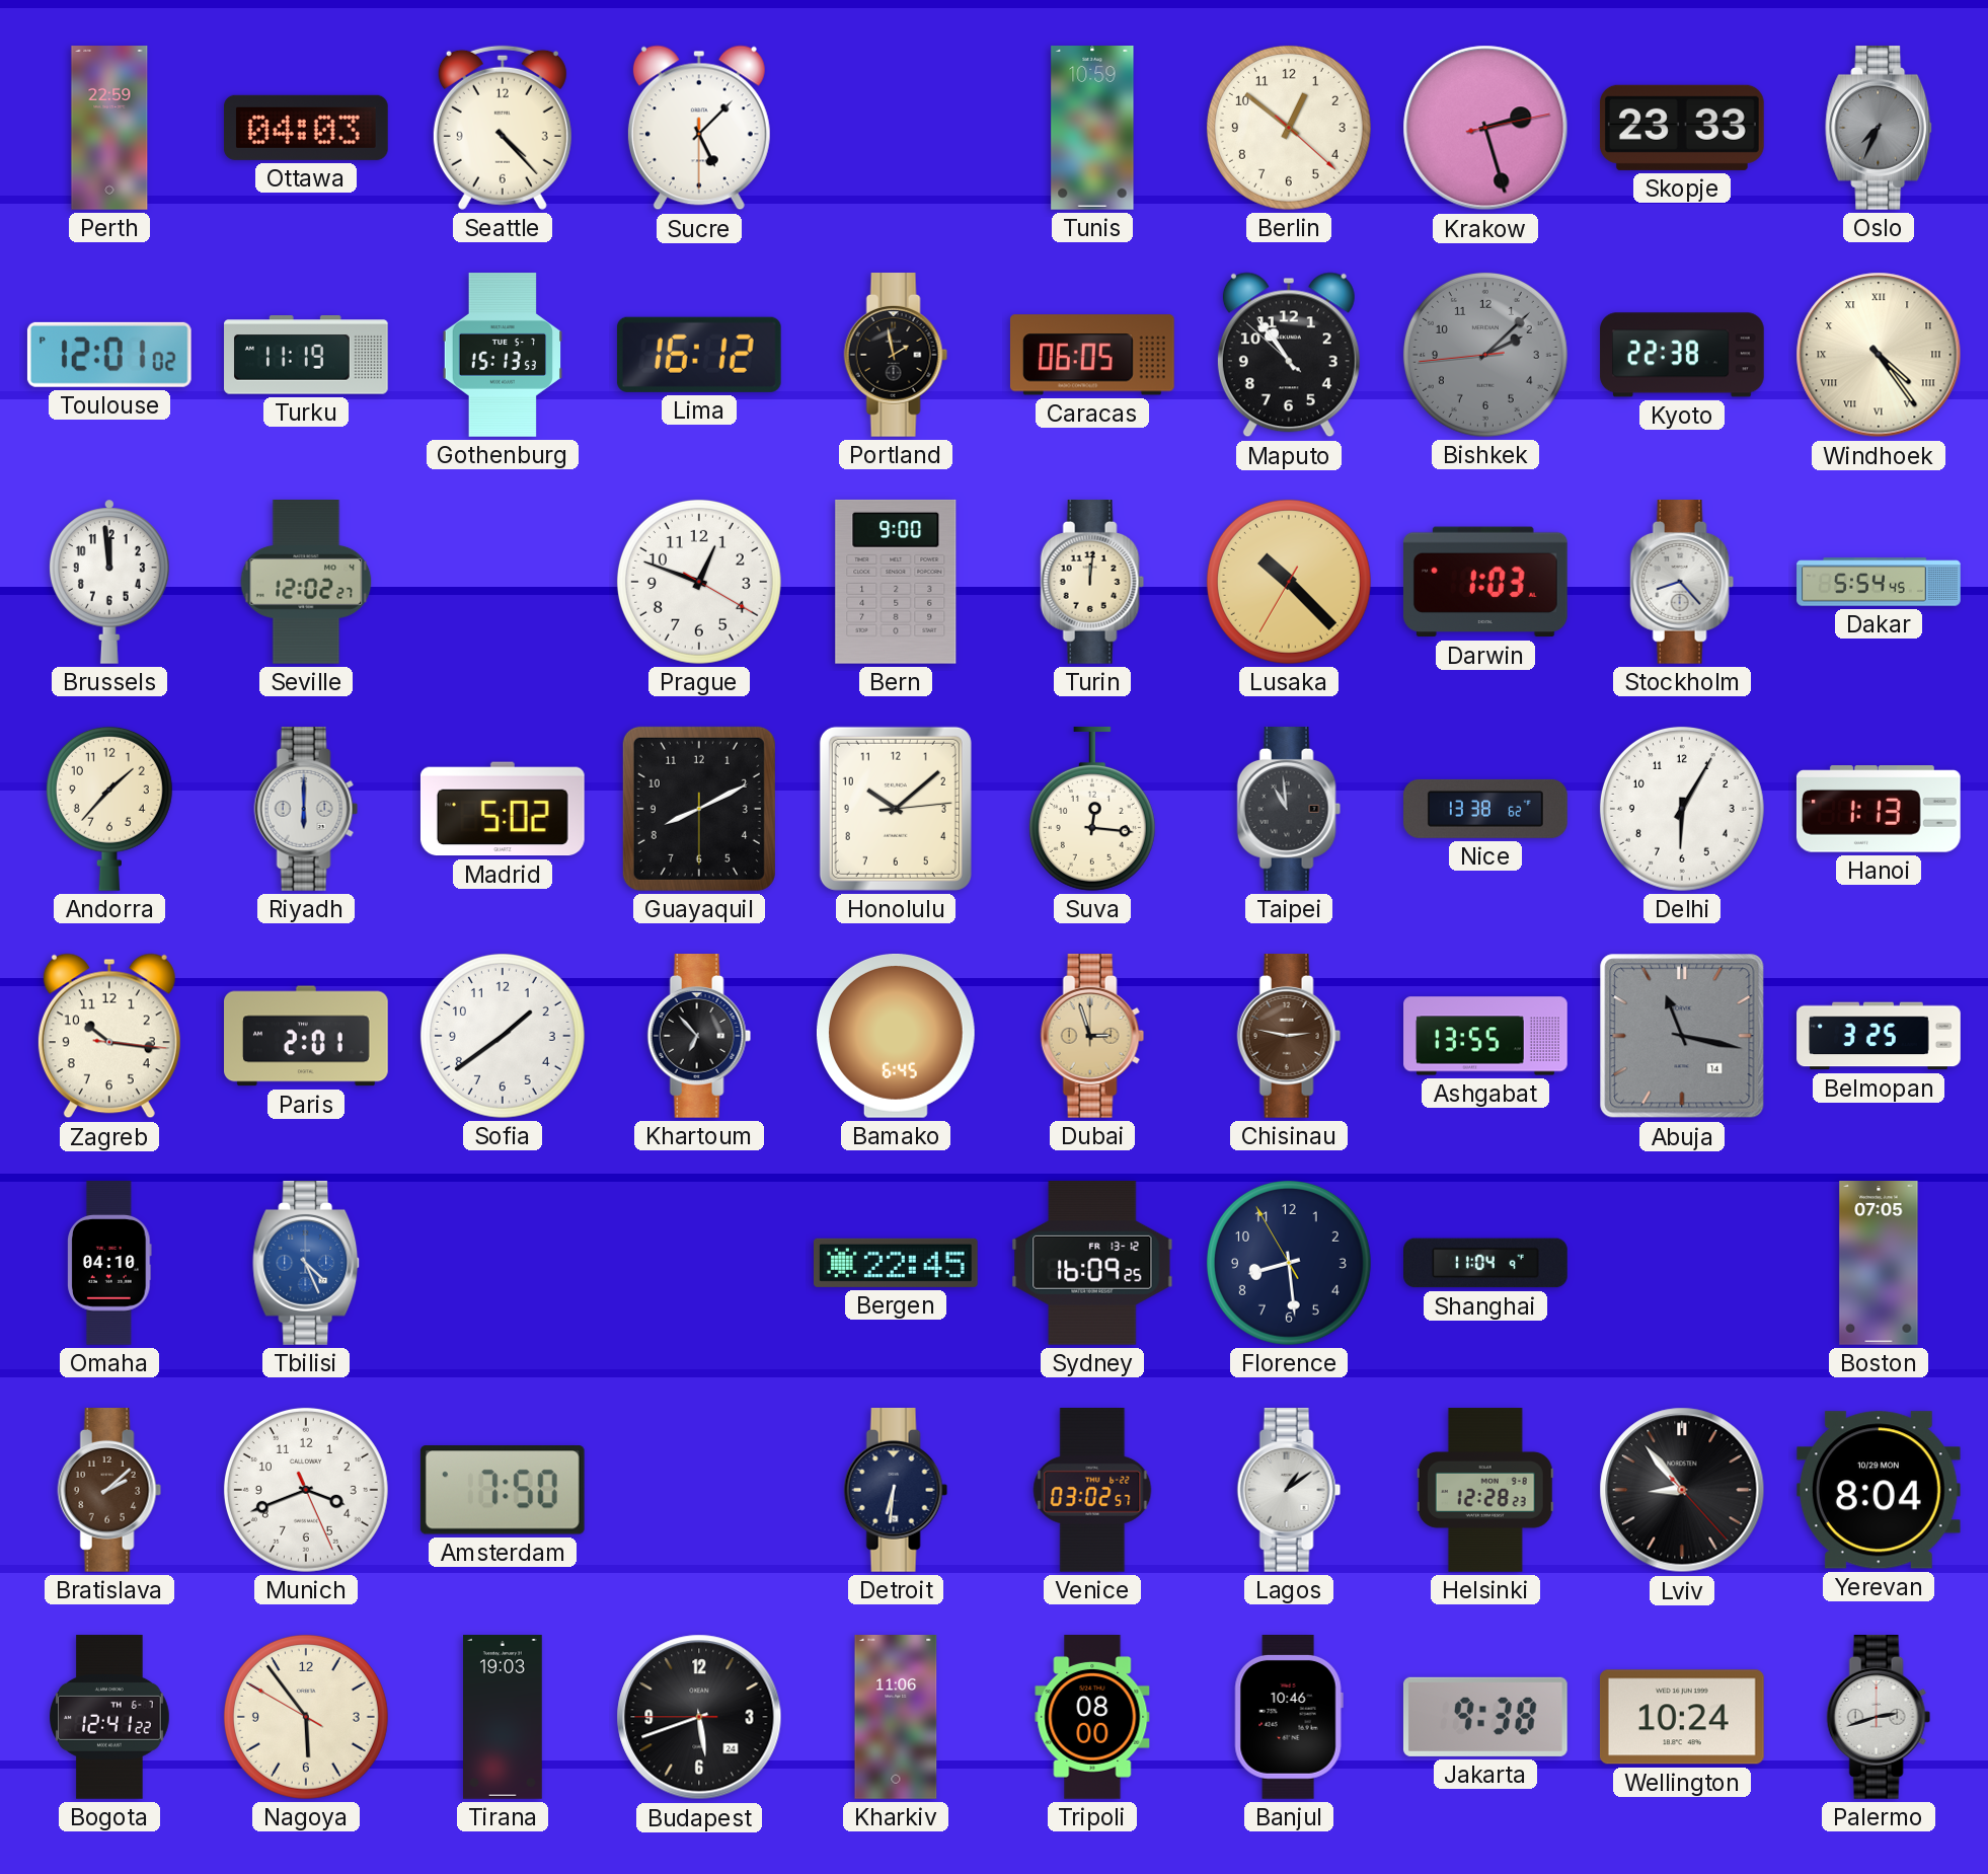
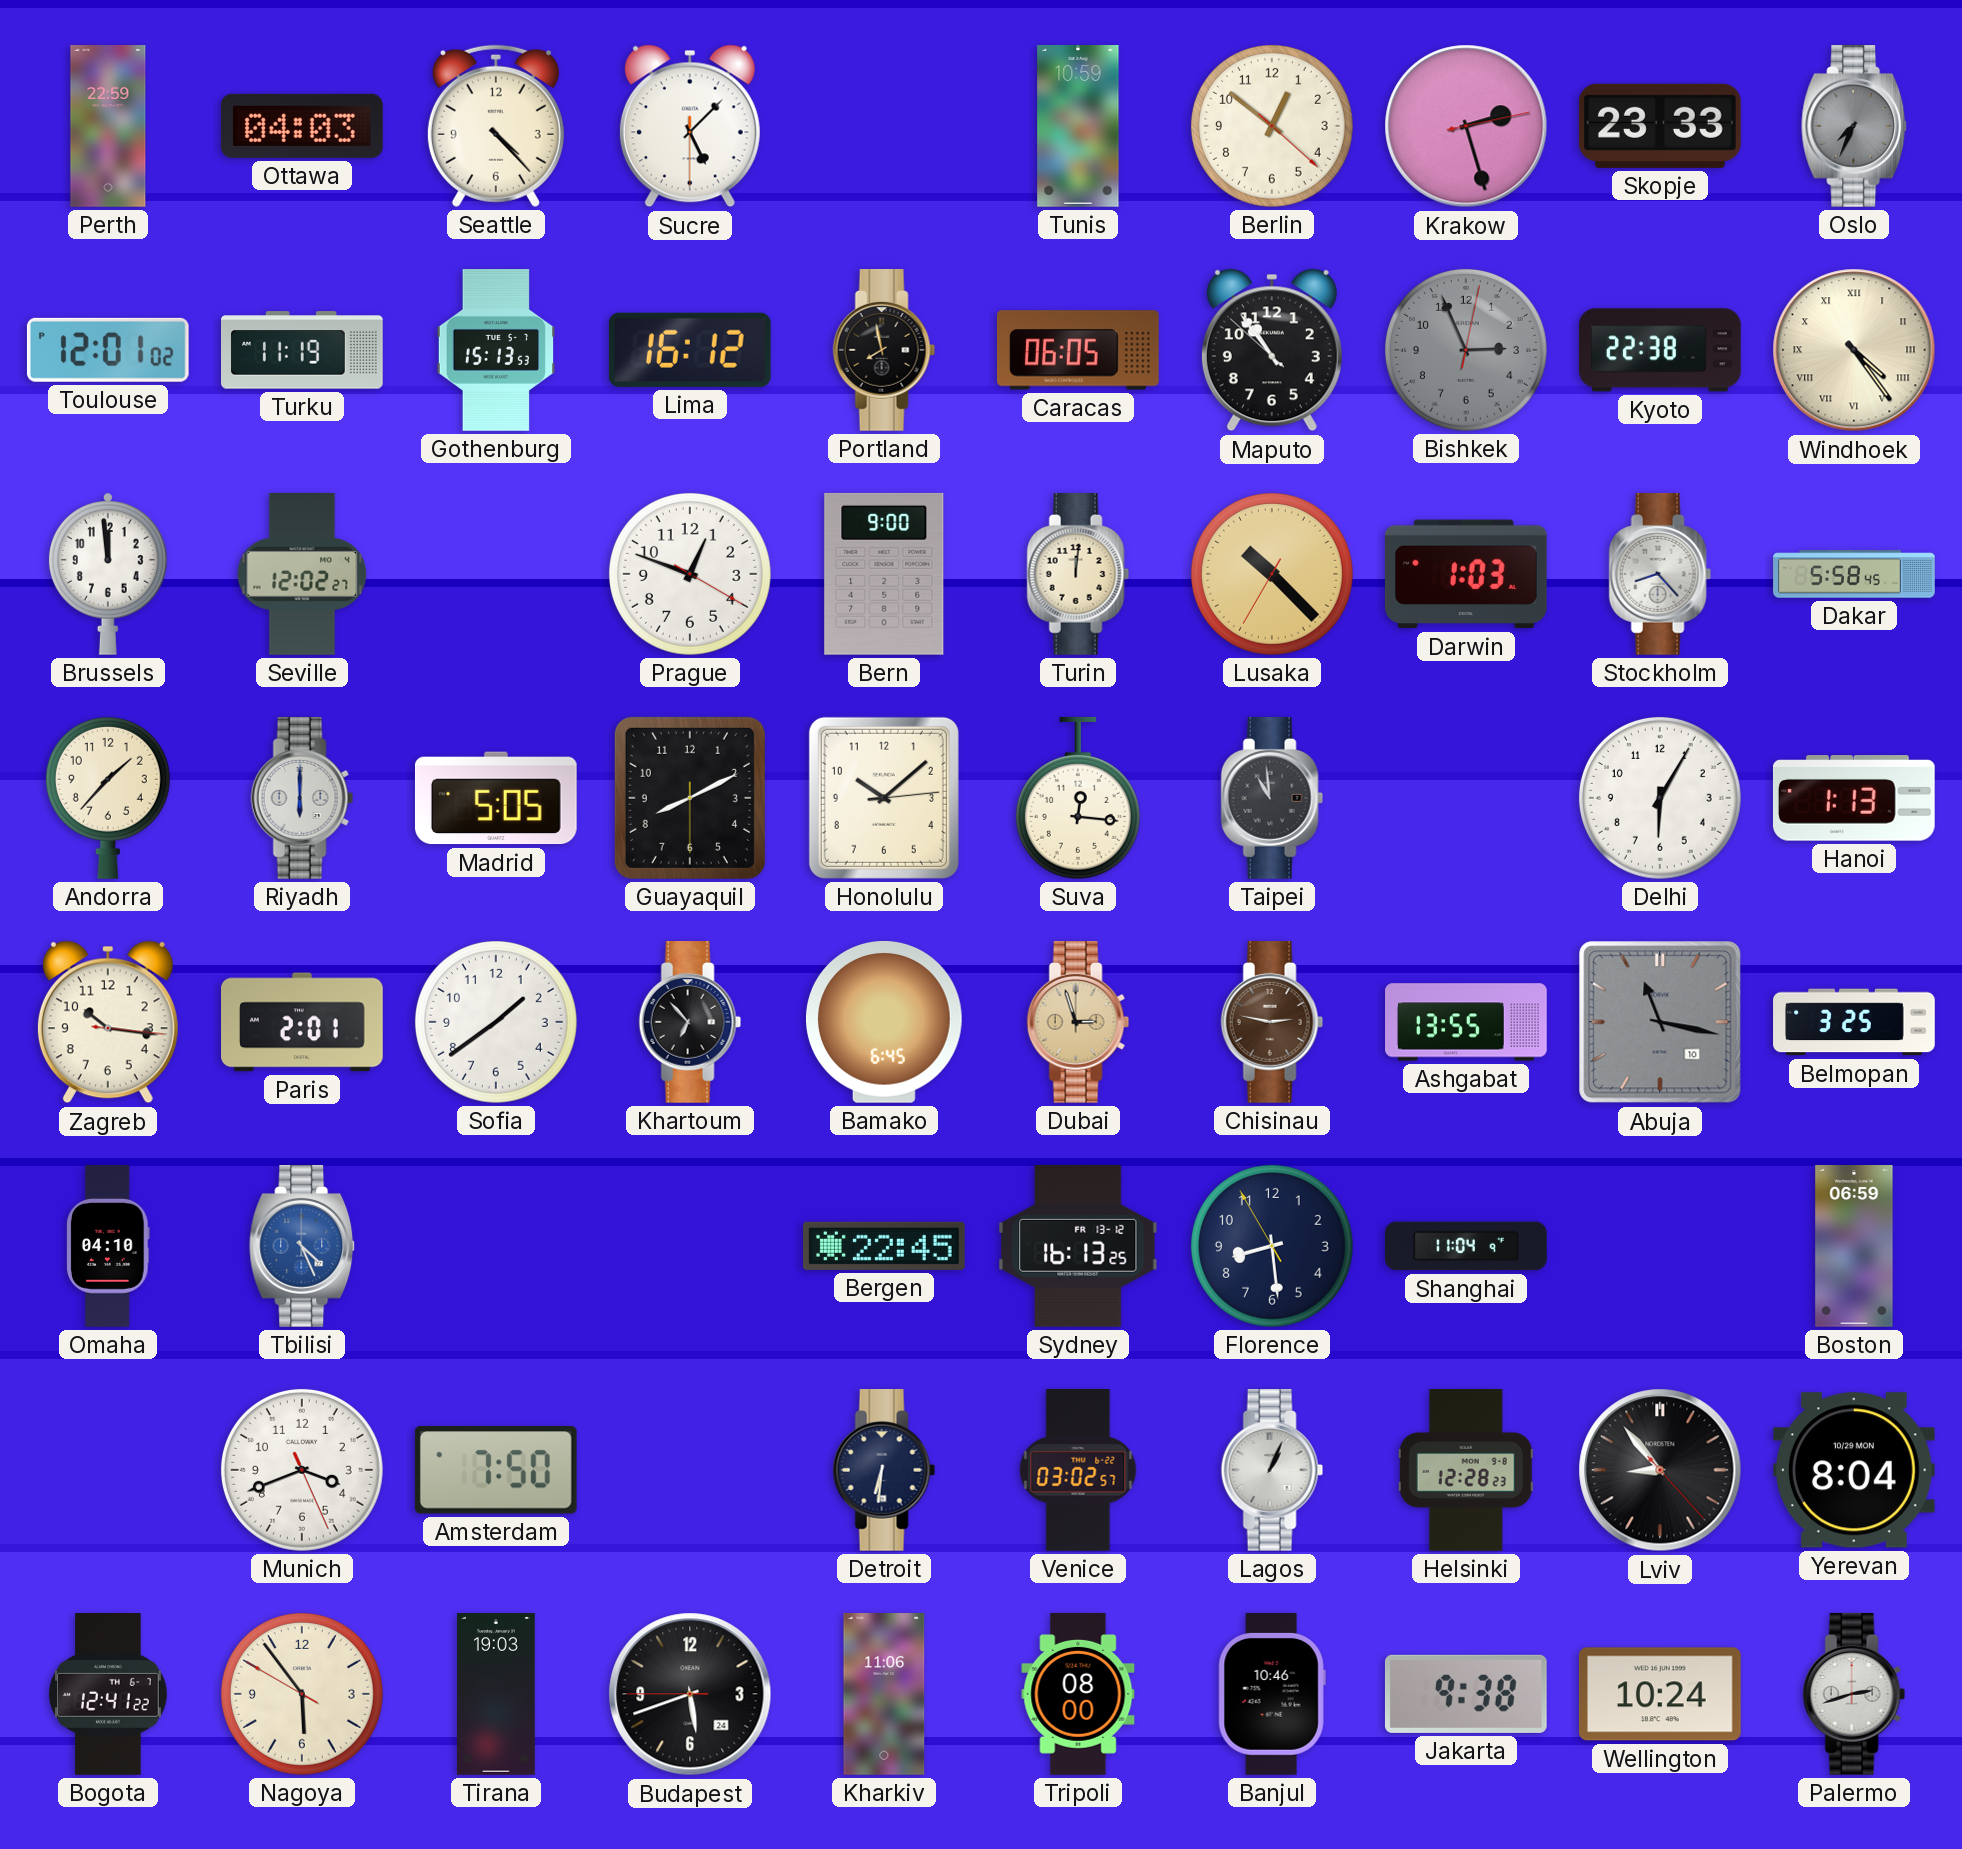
Portland: 1:58 -> 7:58
Bishkek: 2:07 -> 2:56
Dakar: 5:54 -> 5:58
Madrid: 5:02 -> 5:05
Nice: 13:38 -> none
Abuja date: 14 -> 10
Sydney: 16:09 -> 16:13
Boston: 07:05 -> 06:59
Bratislava: 2:08 -> none
Lagos: 1:09 -> 1:04
